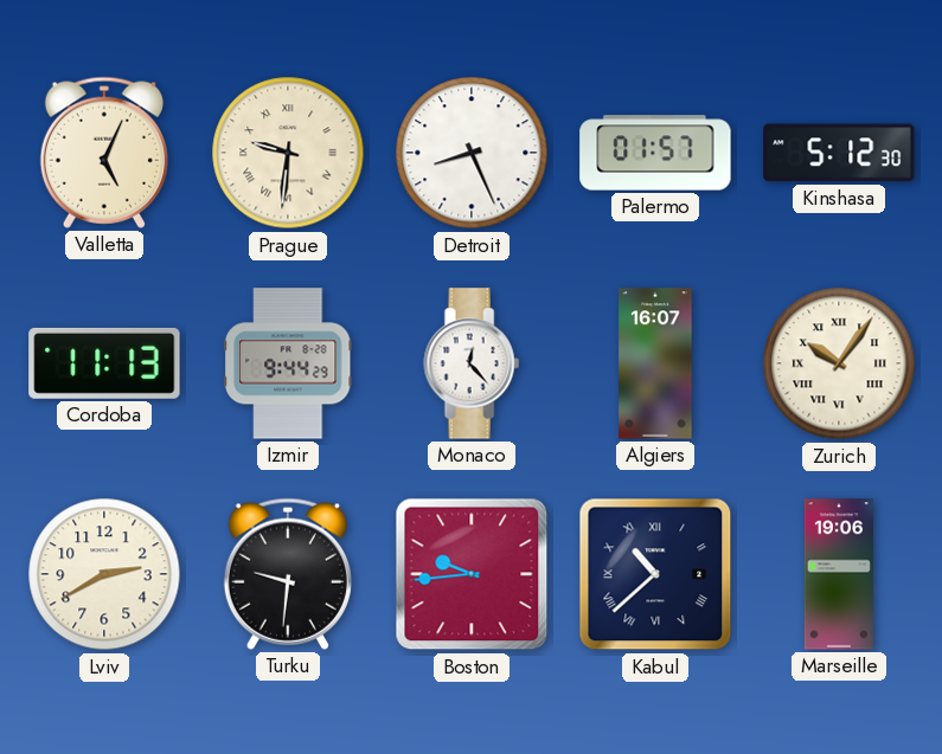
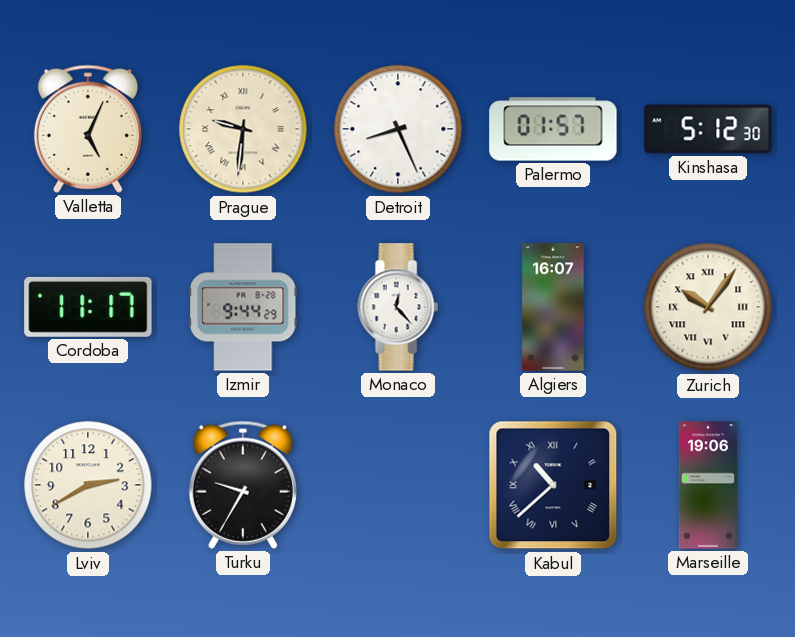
Cordoba: 11:13 -> 11:17
Turku: 9:31 -> 9:35
Boston: 9:44 -> none
